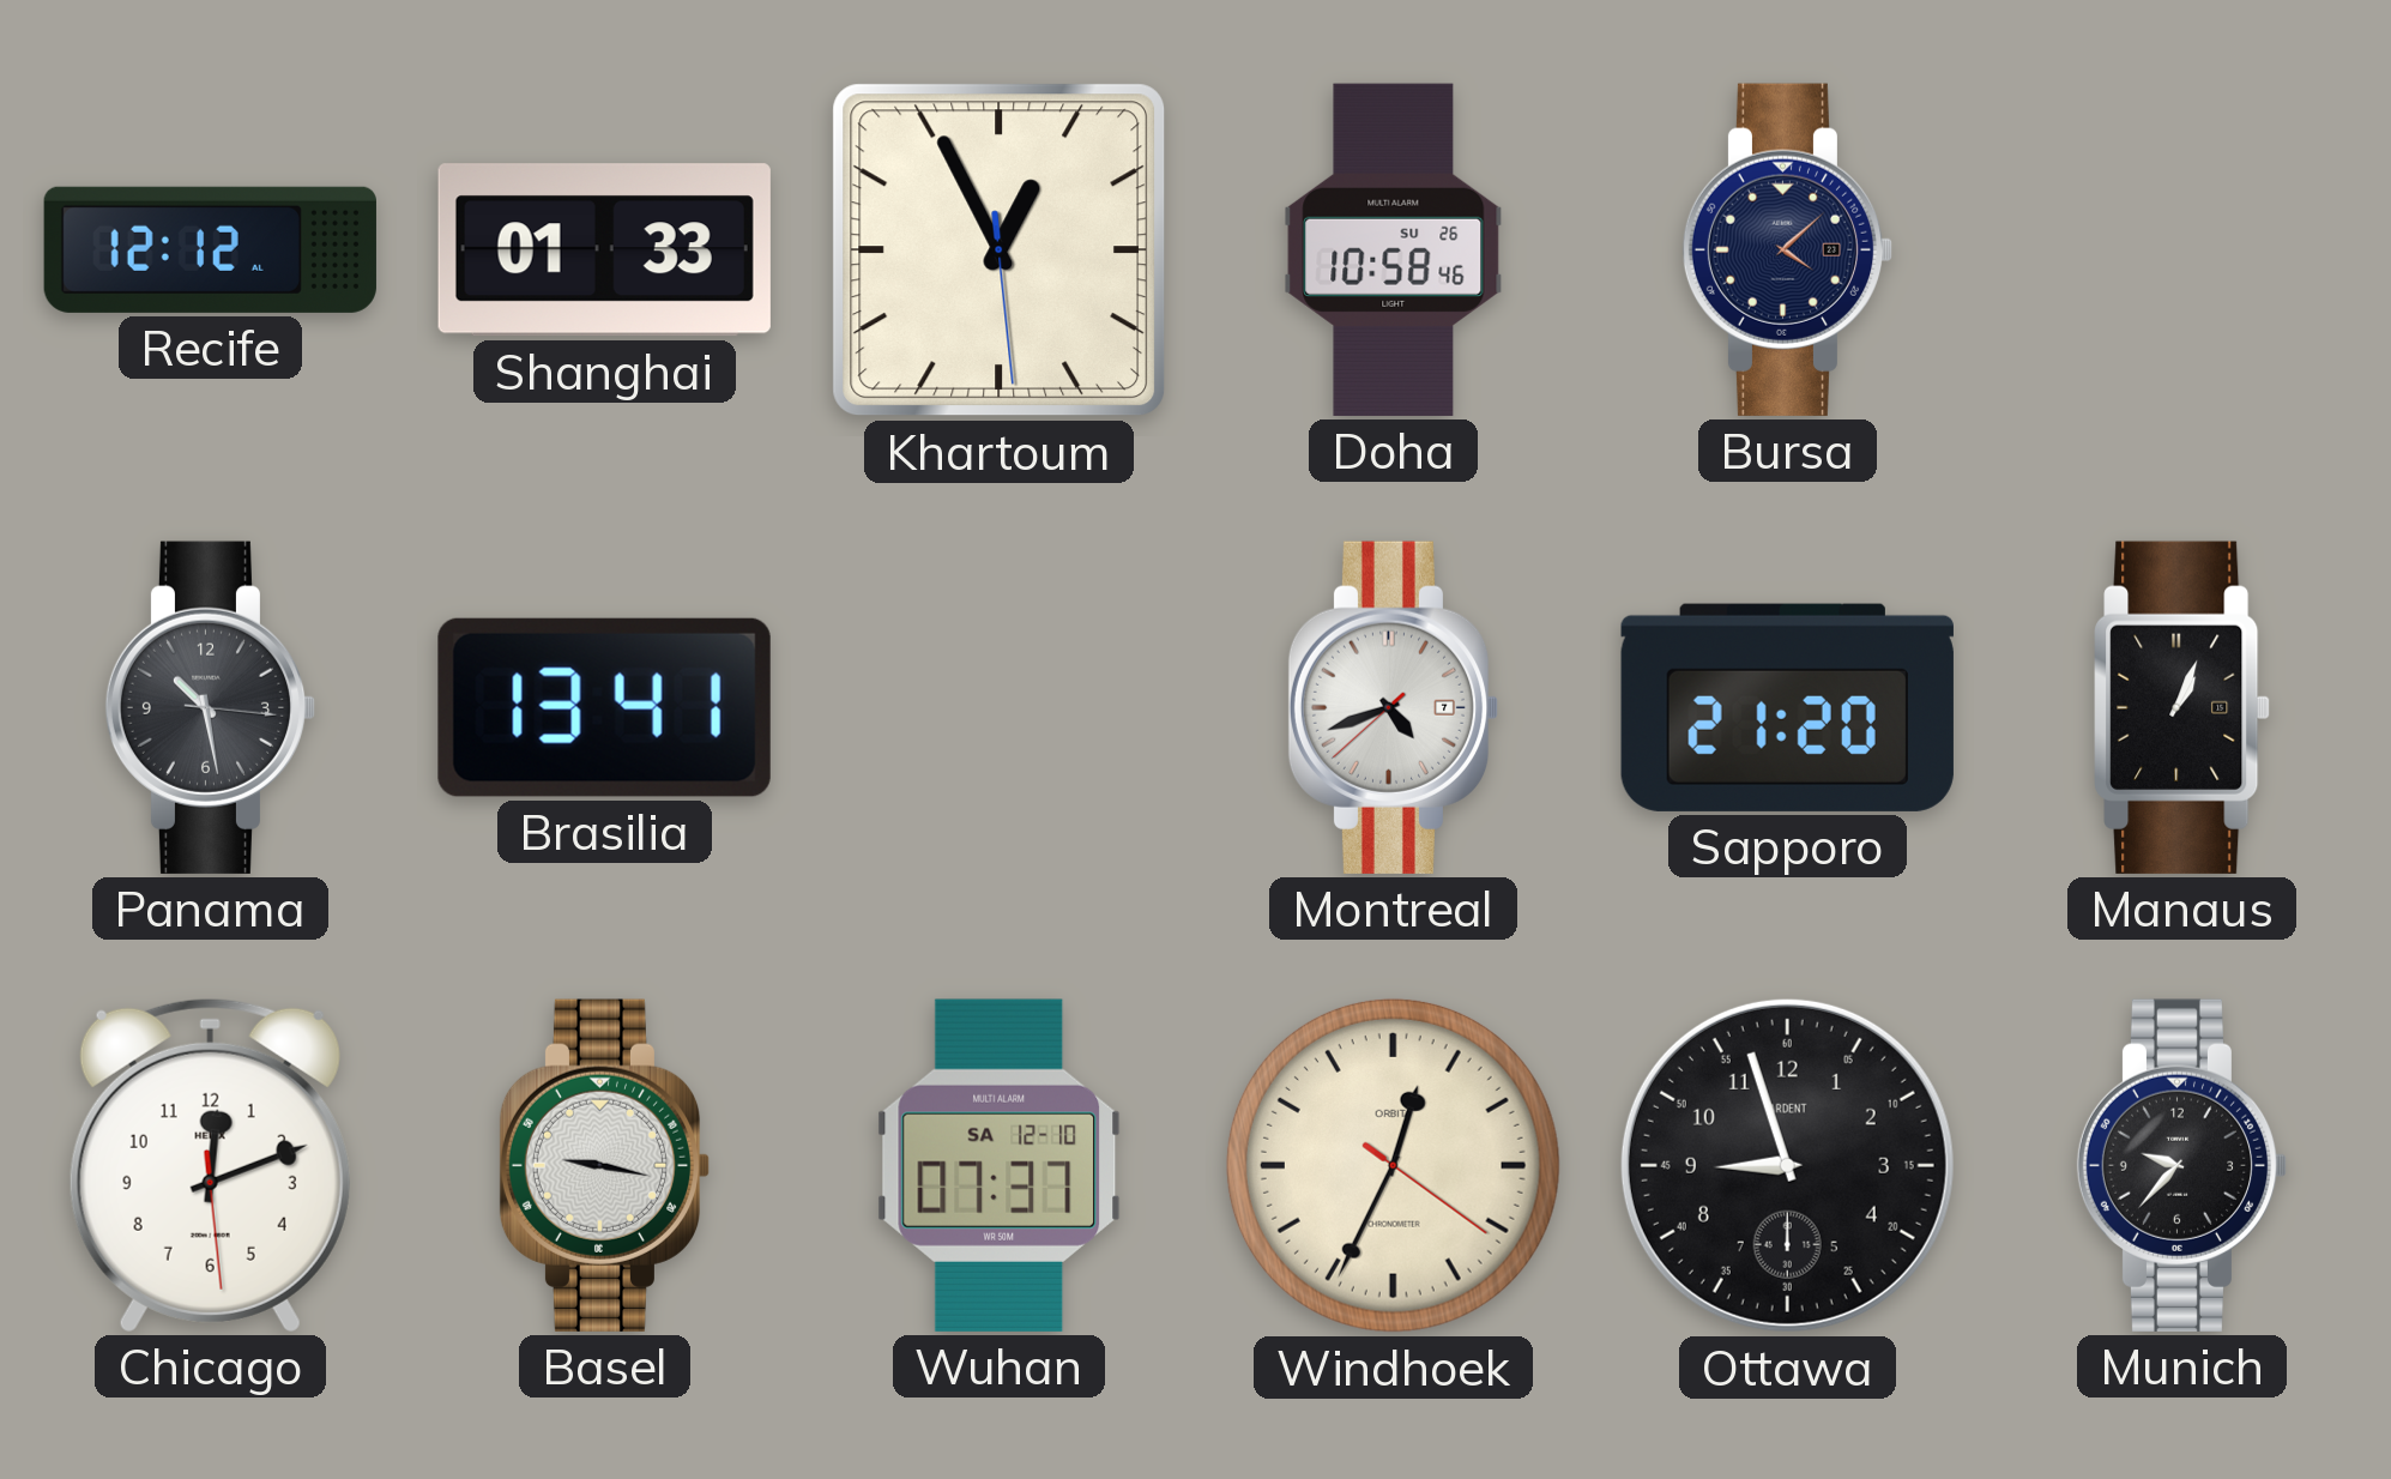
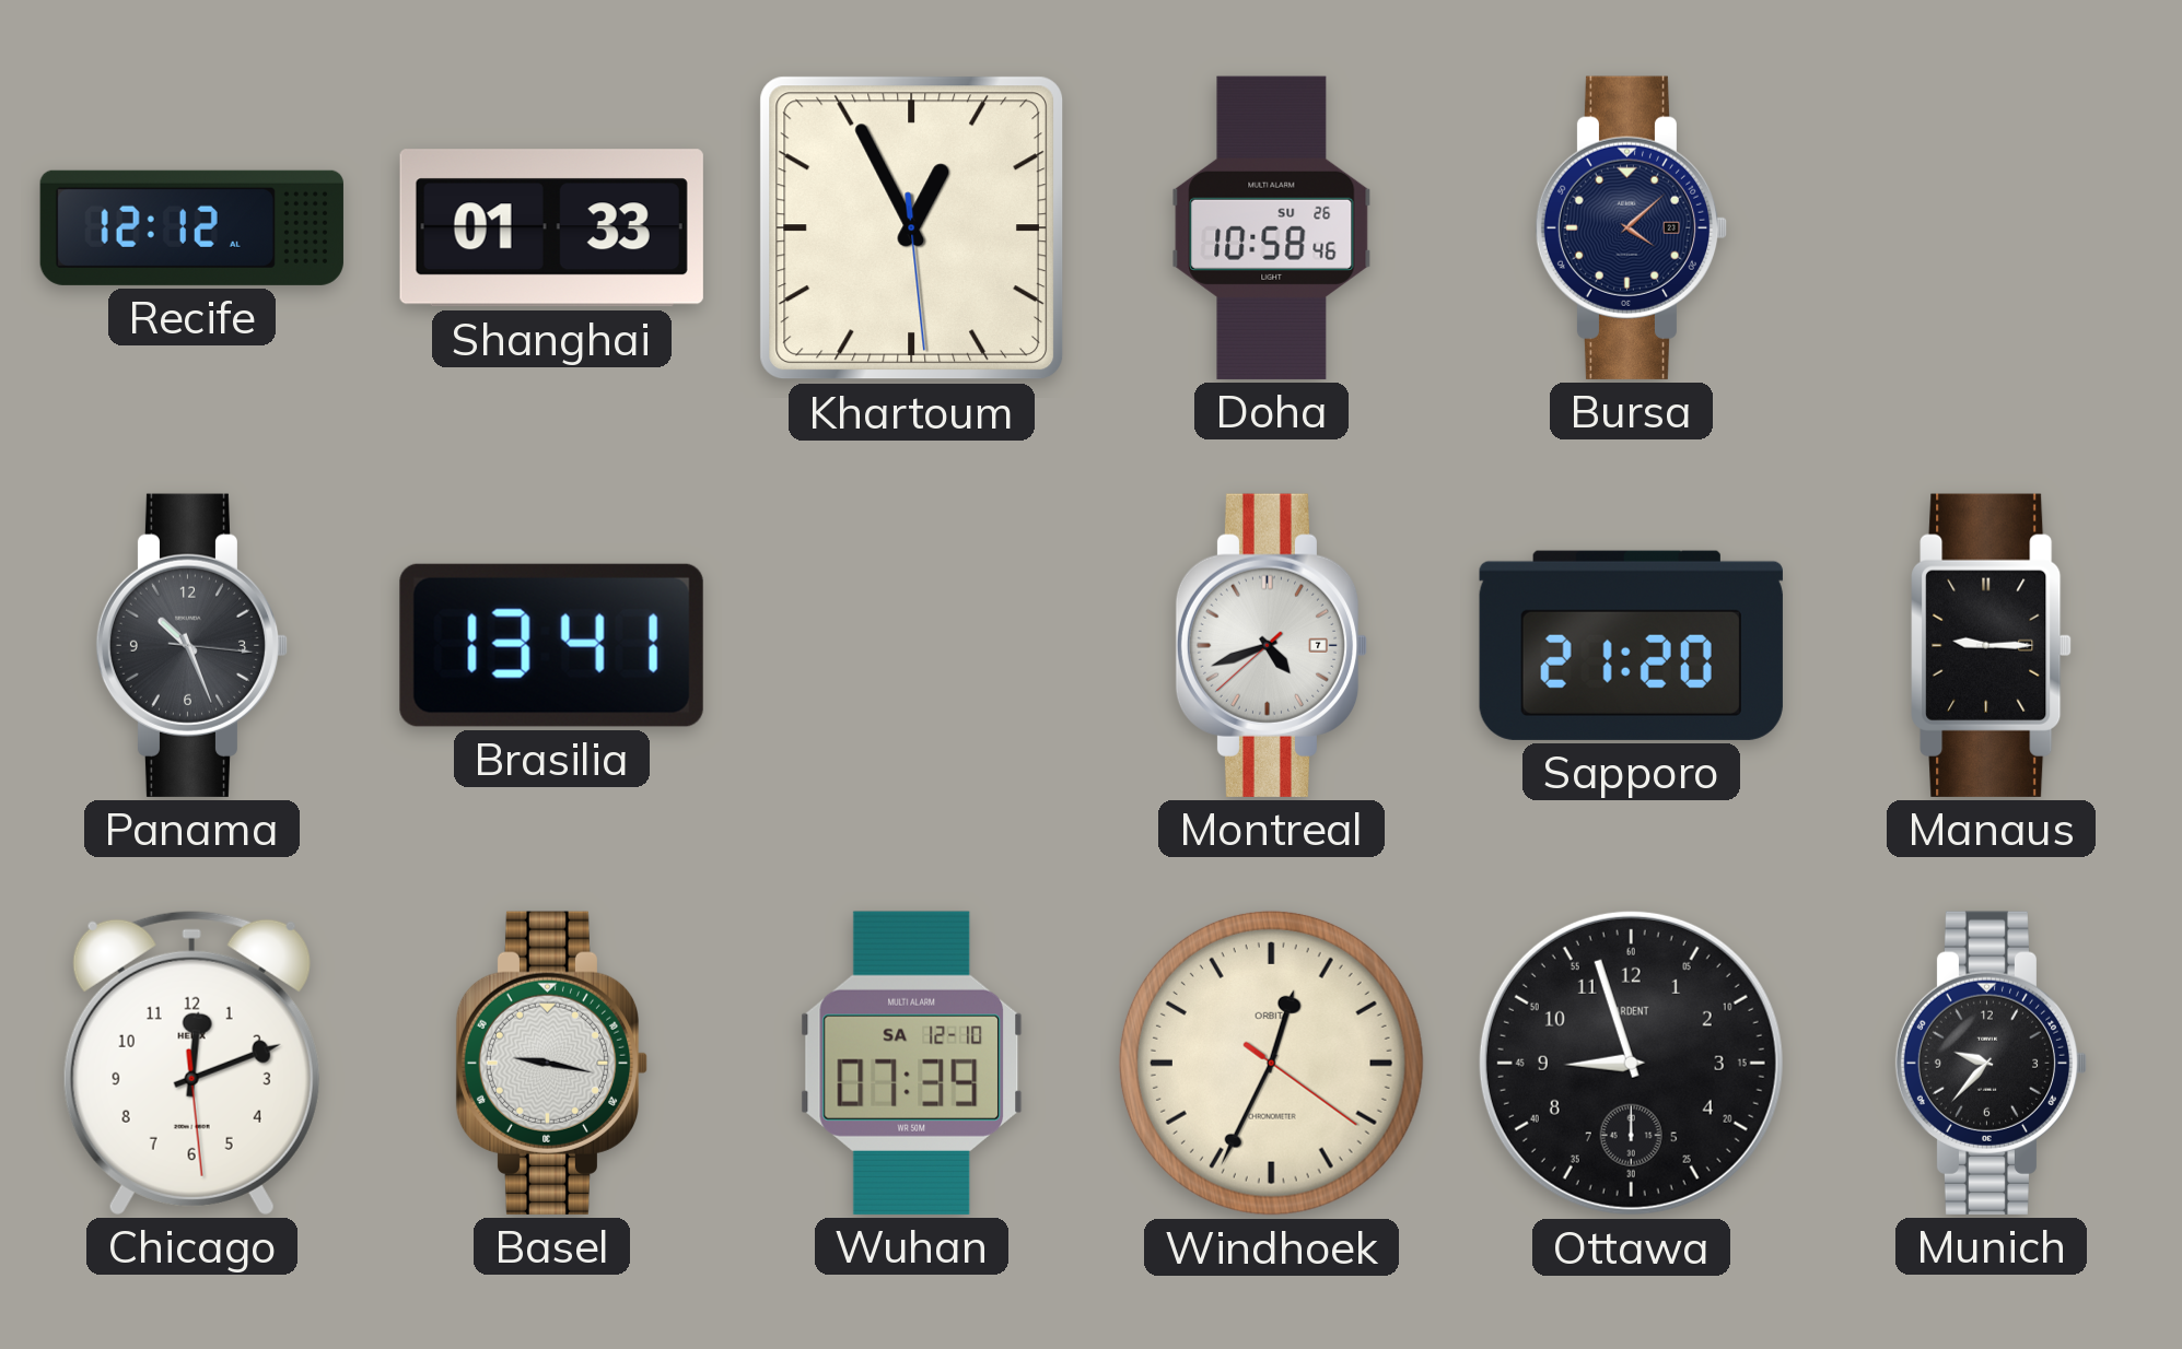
Panama: 10:28 -> 10:26
Manaus: 1:04 -> 9:15
Wuhan: 07:37 -> 07:39
